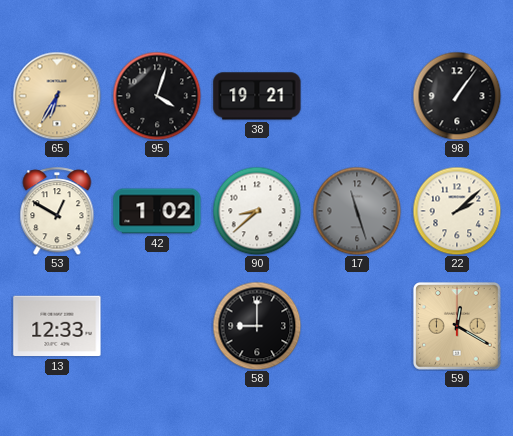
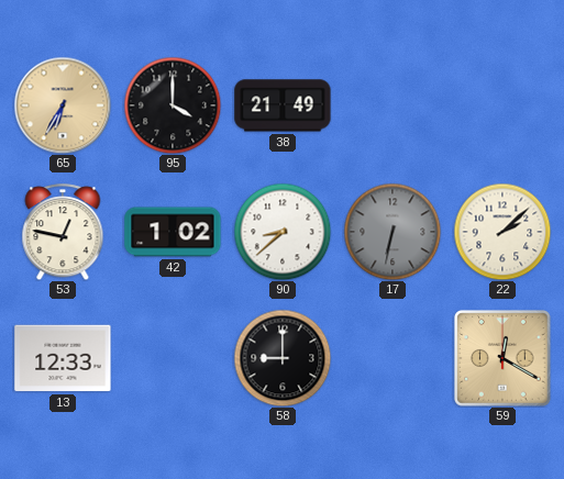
95: 4:03 -> 4:00
38: 19:21 -> 21:49
98: 1:06 -> none
53: 12:50 -> 12:47
17: 11:27 -> 6:32
